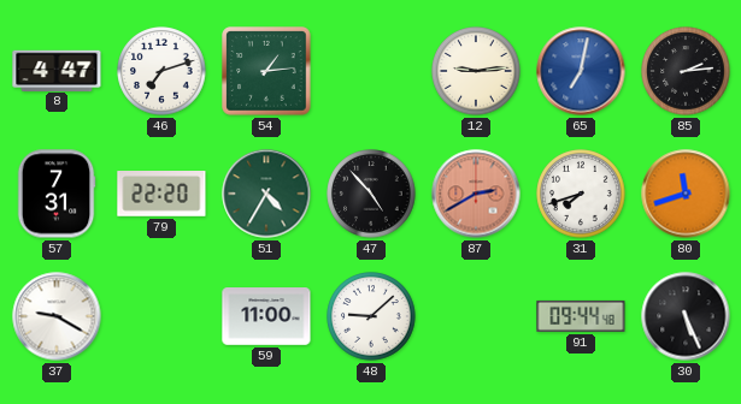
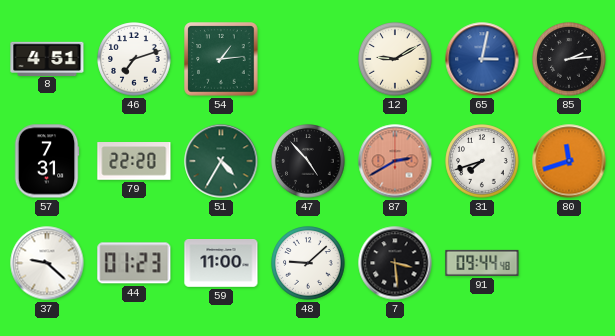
8: 4:47 -> 4:51
12: 9:14 -> 9:10
65: 7:02 -> 3:02
37: 9:20 -> 9:22
44: none -> 01:23
7: none -> 3:29
30: 5:26 -> none
